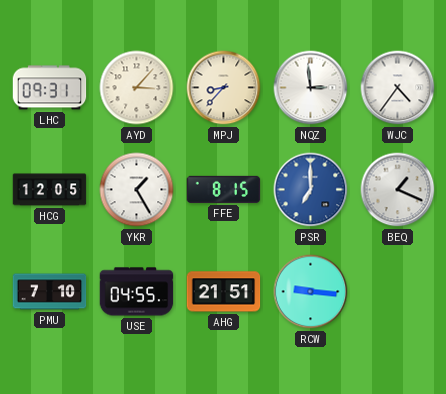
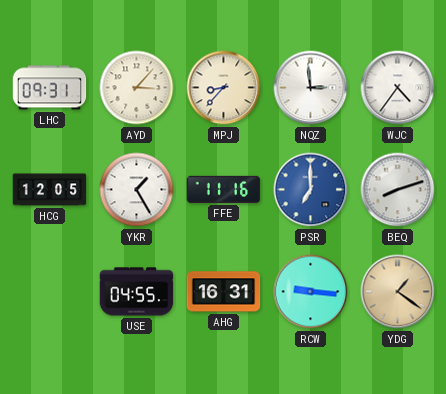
FFE: 8:15 -> 11:16
BEQ: 1:19 -> 8:12
PMU: 7:10 -> none
AHG: 21:51 -> 16:31
YDG: none -> 1:21
